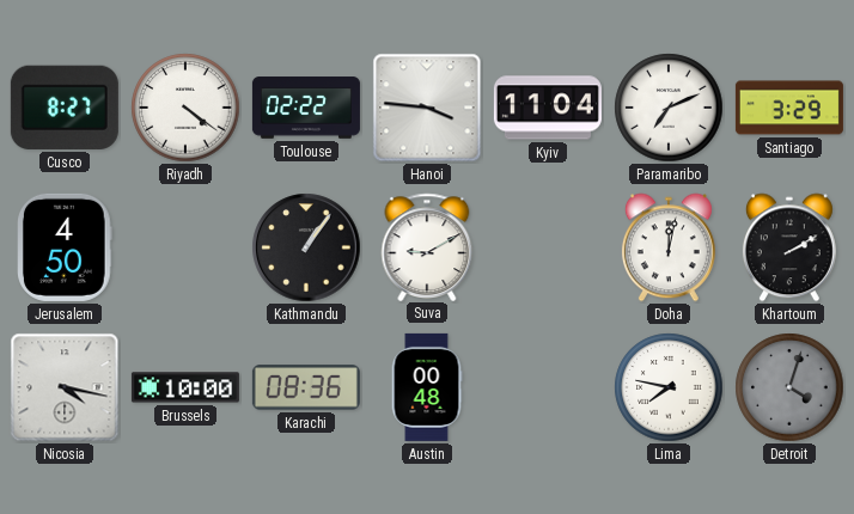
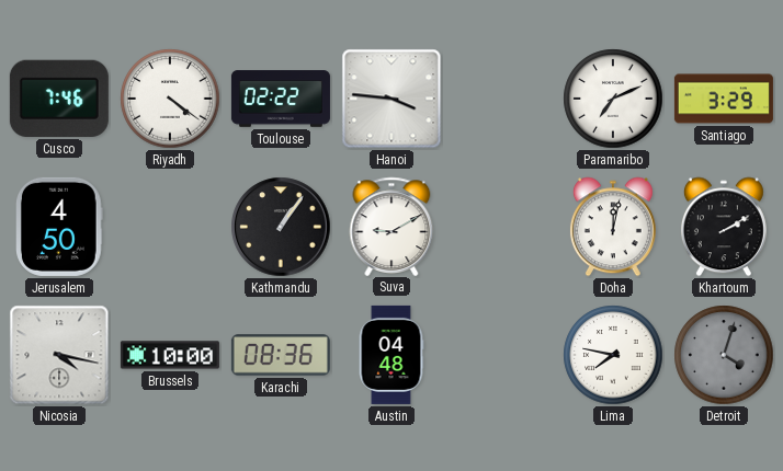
Cusco: 8:27 -> 7:46
Kyiv: 11:04 -> none
Austin: 00:48 -> 04:48
